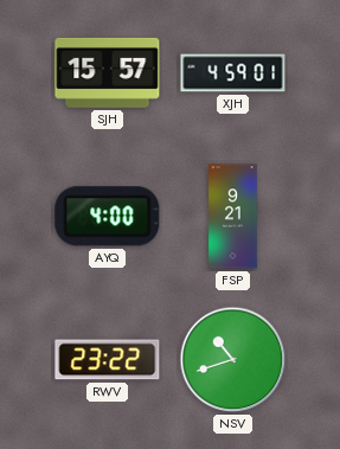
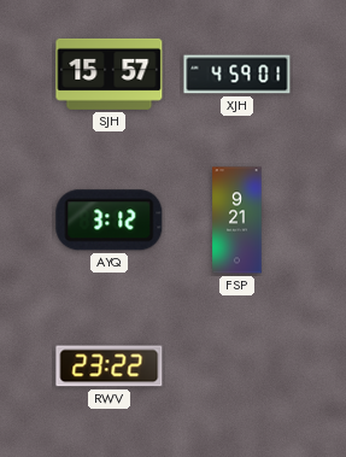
AYQ: 4:00 -> 3:12
NSV: 10:42 -> none
